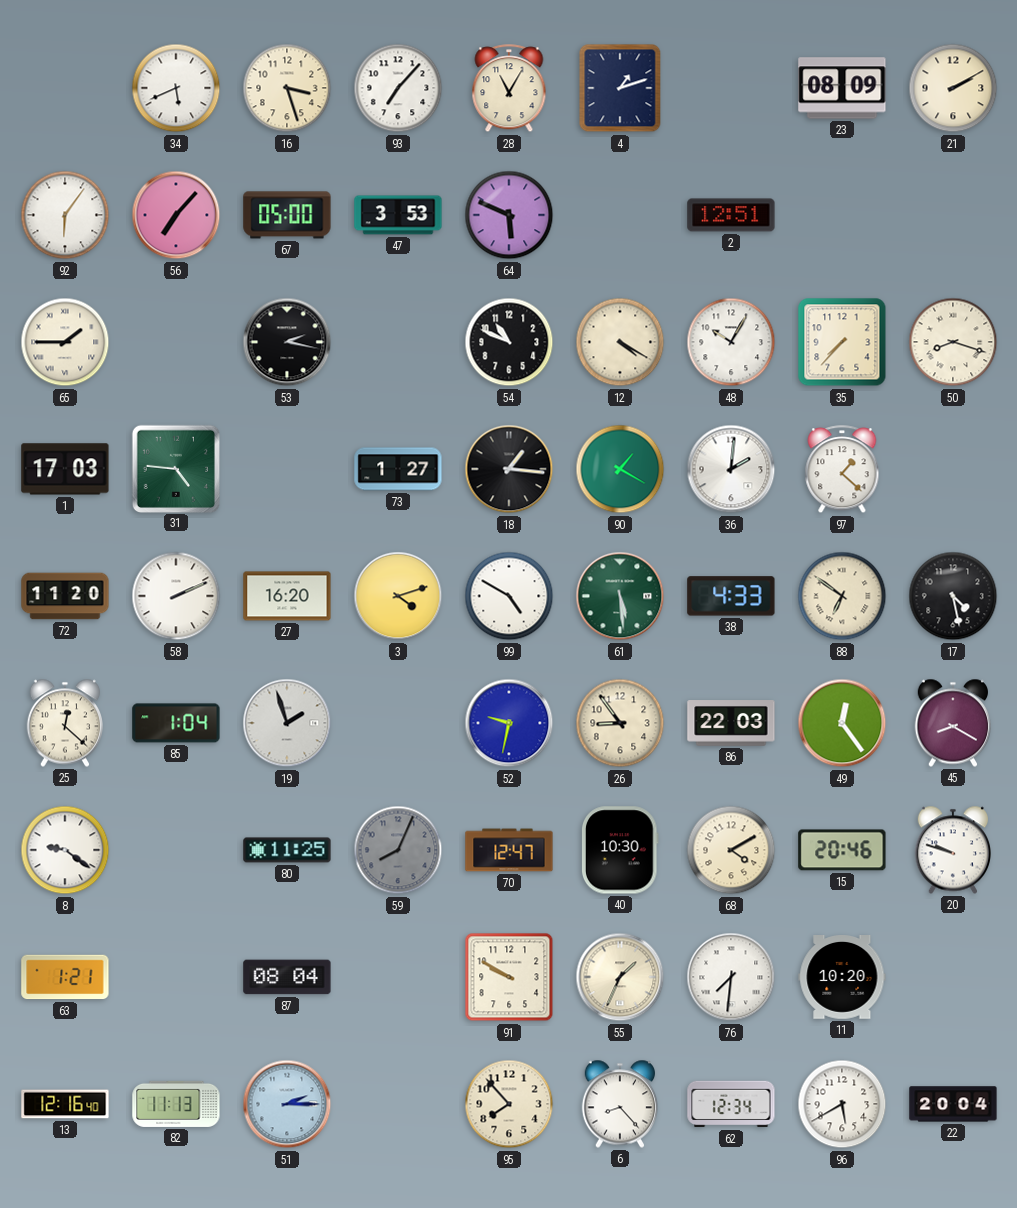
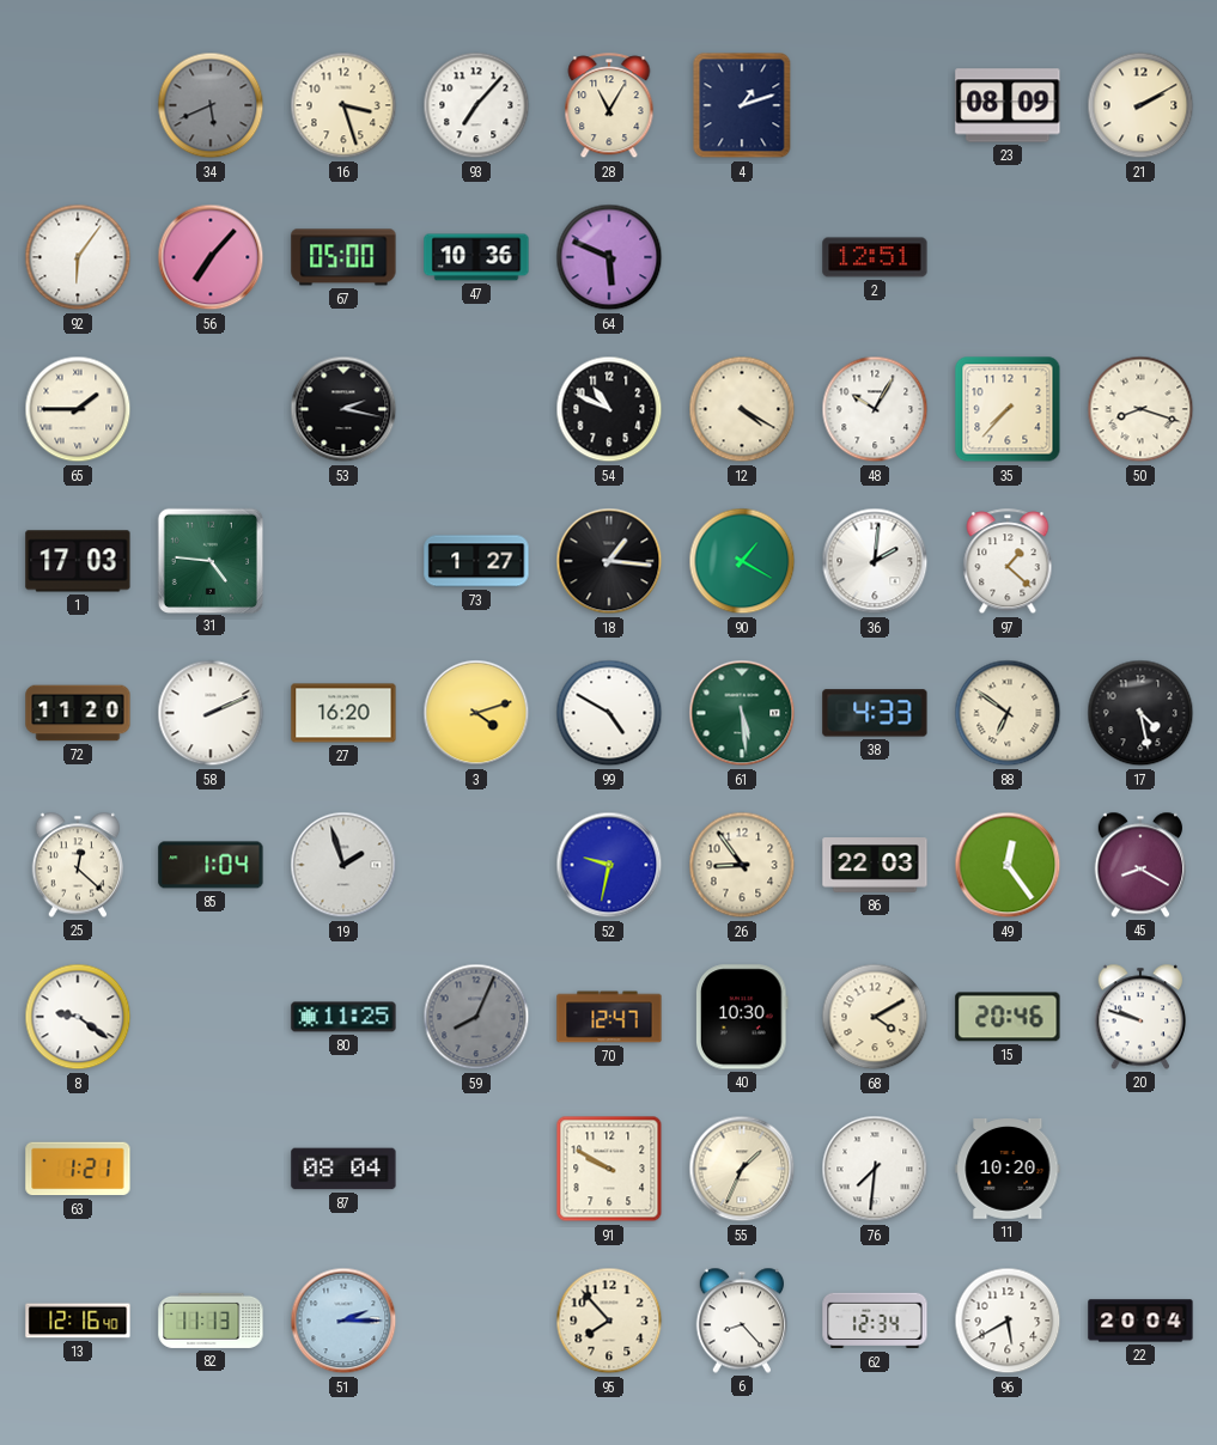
34 dial: white -> grey
47: 3:53 -> 10:36
